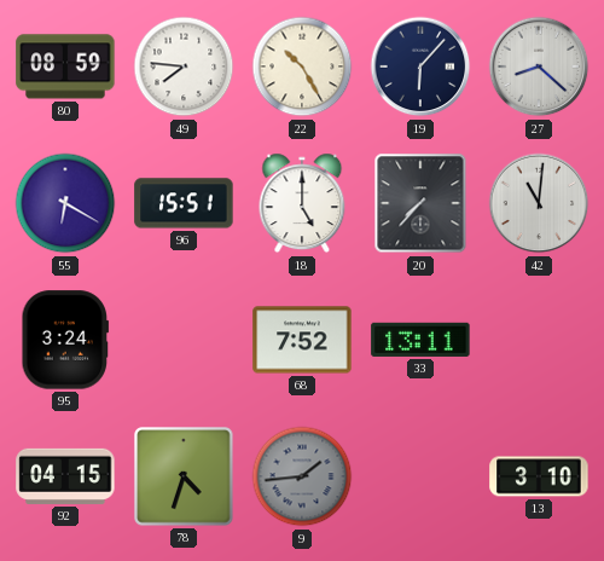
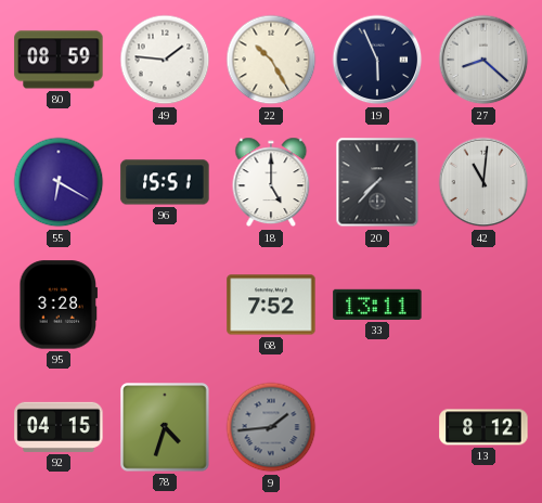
49: 7:46 -> 1:46
19: 6:07 -> 5:56
95: 3:24 -> 3:28
13: 3:10 -> 8:12
